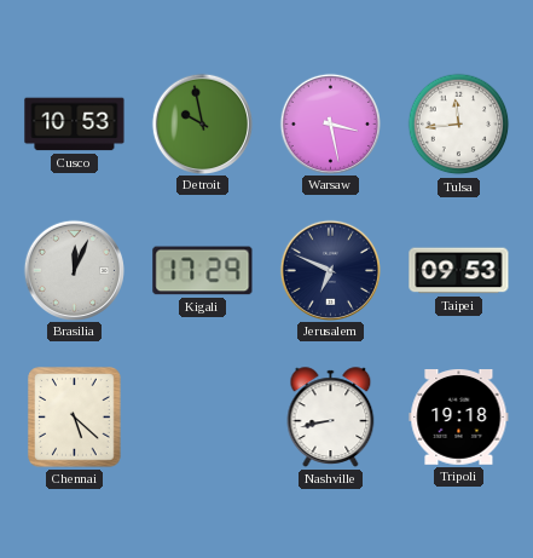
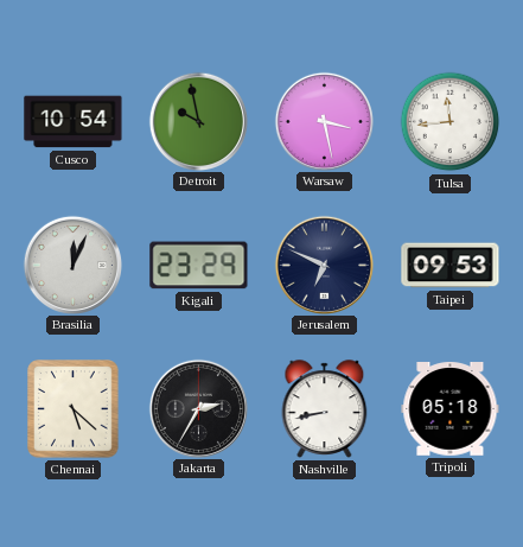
Cusco: 10:53 -> 10:54
Kigali: 17:29 -> 23:29
Jakarta: none -> 2:35
Tripoli: 19:18 -> 05:18
